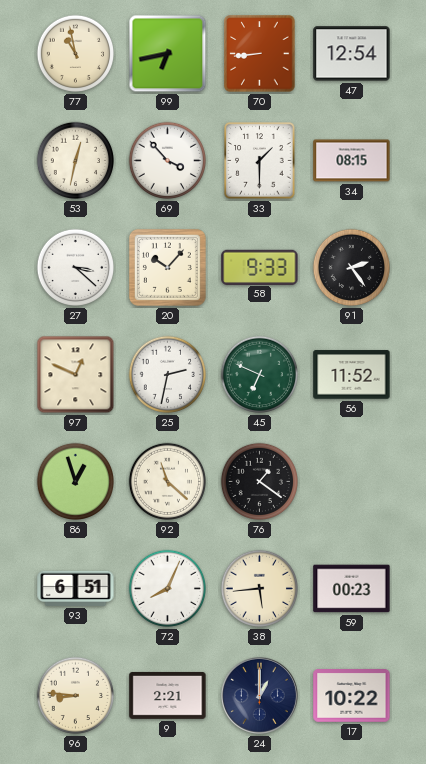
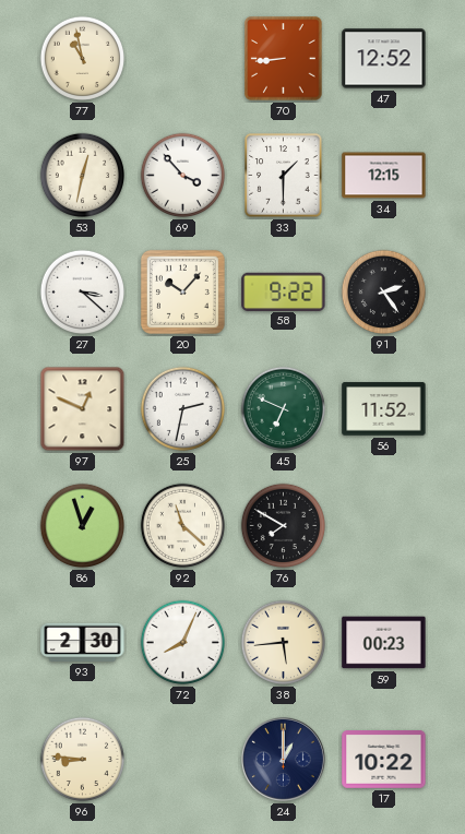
99: 6:43 -> none
47: 12:54 -> 12:52
34: 08:15 -> 12:15
58: 9:33 -> 9:22
76: 1:21 -> 7:50
93: 6:51 -> 2:30
9: 2:21 -> none
